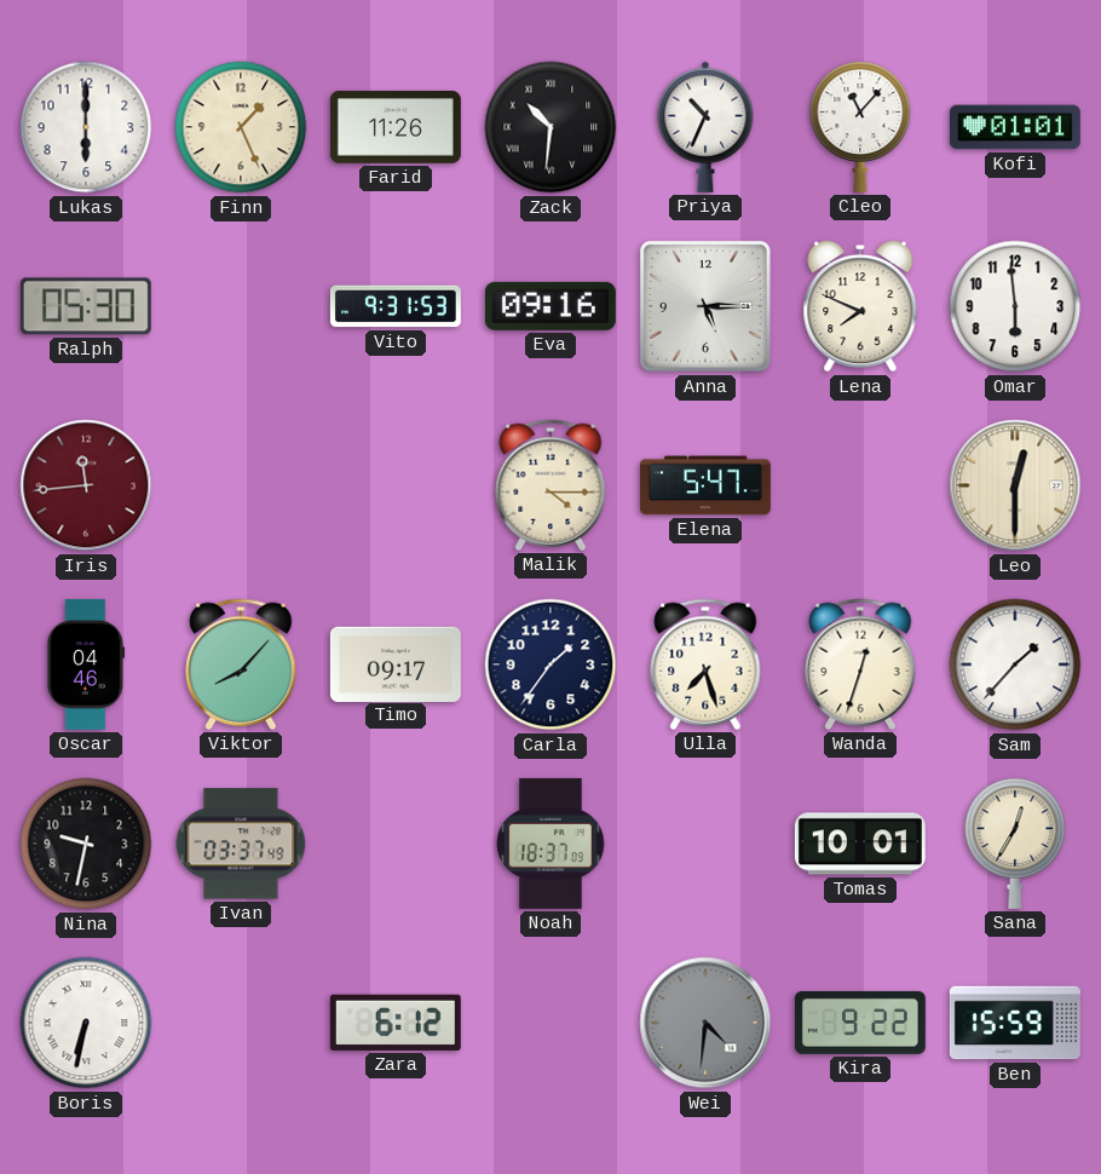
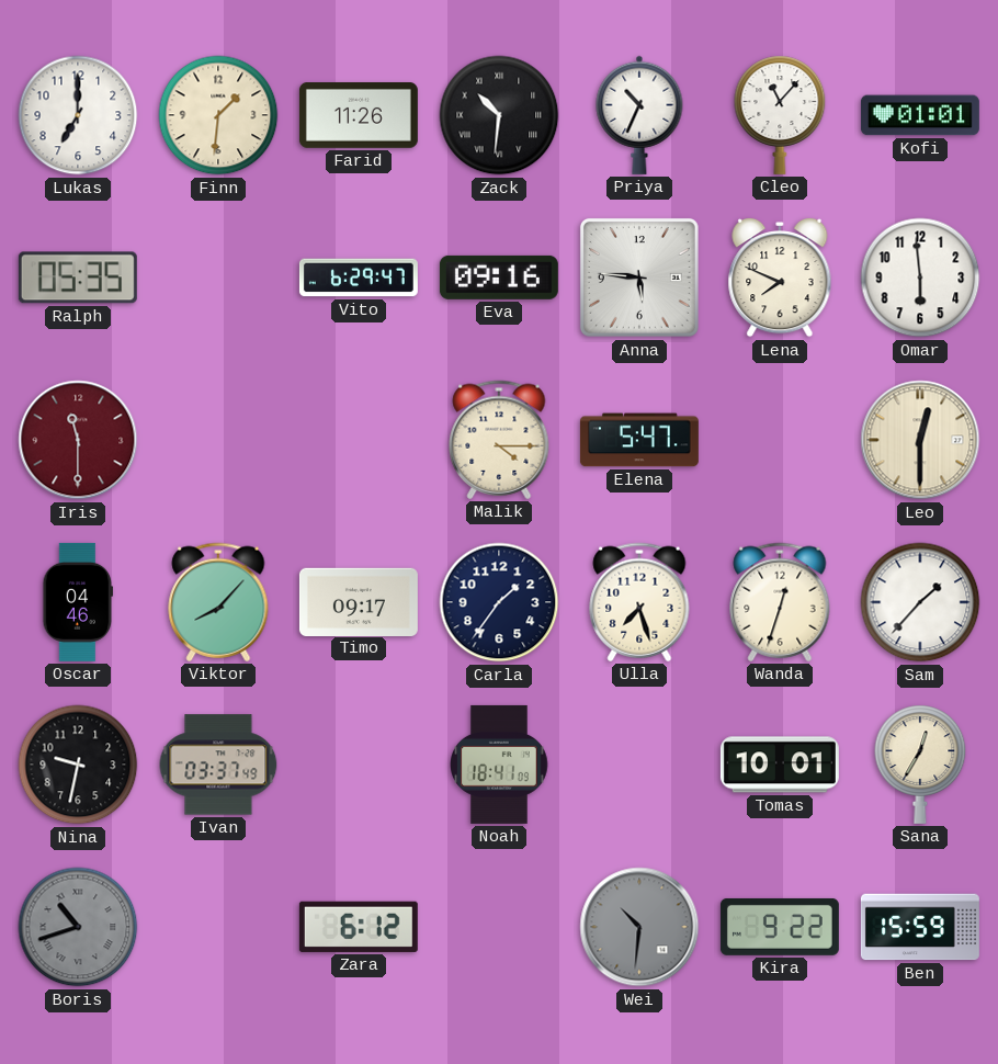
Lukas: 6:00 -> 7:00
Finn: 1:26 -> 1:31
Ralph: 05:30 -> 05:35
Vito: 9:31 -> 6:29
Anna: 5:15 -> 5:46
Iris: 11:44 -> 11:30
Noah: 18:37 -> 18:41
Boris: 6:32 -> 10:42
Boris dial: white -> grey
Wei: 4:31 -> 10:31
